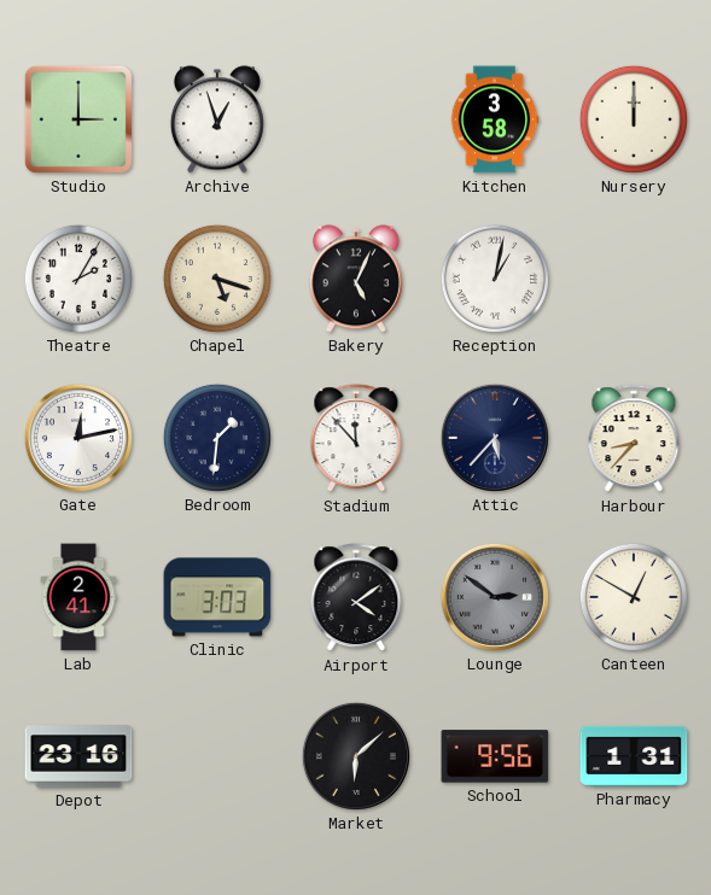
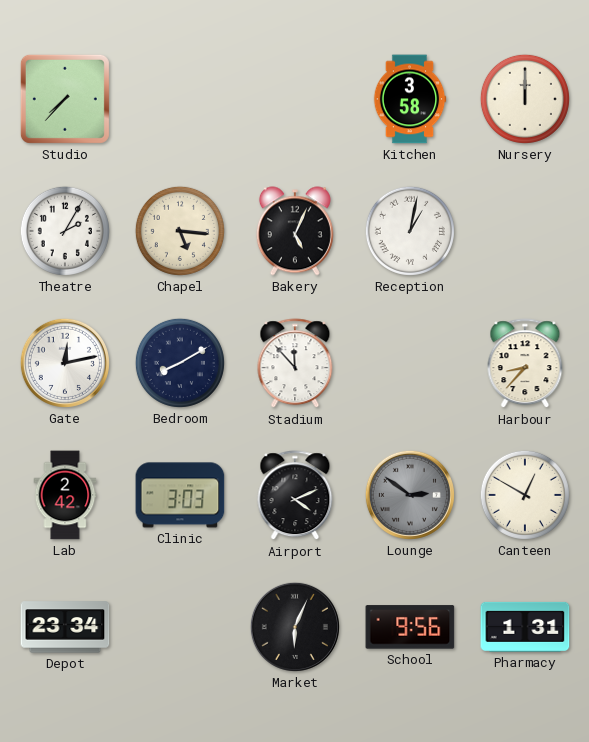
Studio: 3:00 -> 7:37
Archive: 12:57 -> none
Chapel: 5:18 -> 5:16
Bedroom: 1:31 -> 8:10
Attic: 5:37 -> none
Lab: 2:41 -> 2:42
Airport: 4:09 -> 4:11
Depot: 23:16 -> 23:34
Market: 6:08 -> 6:04
